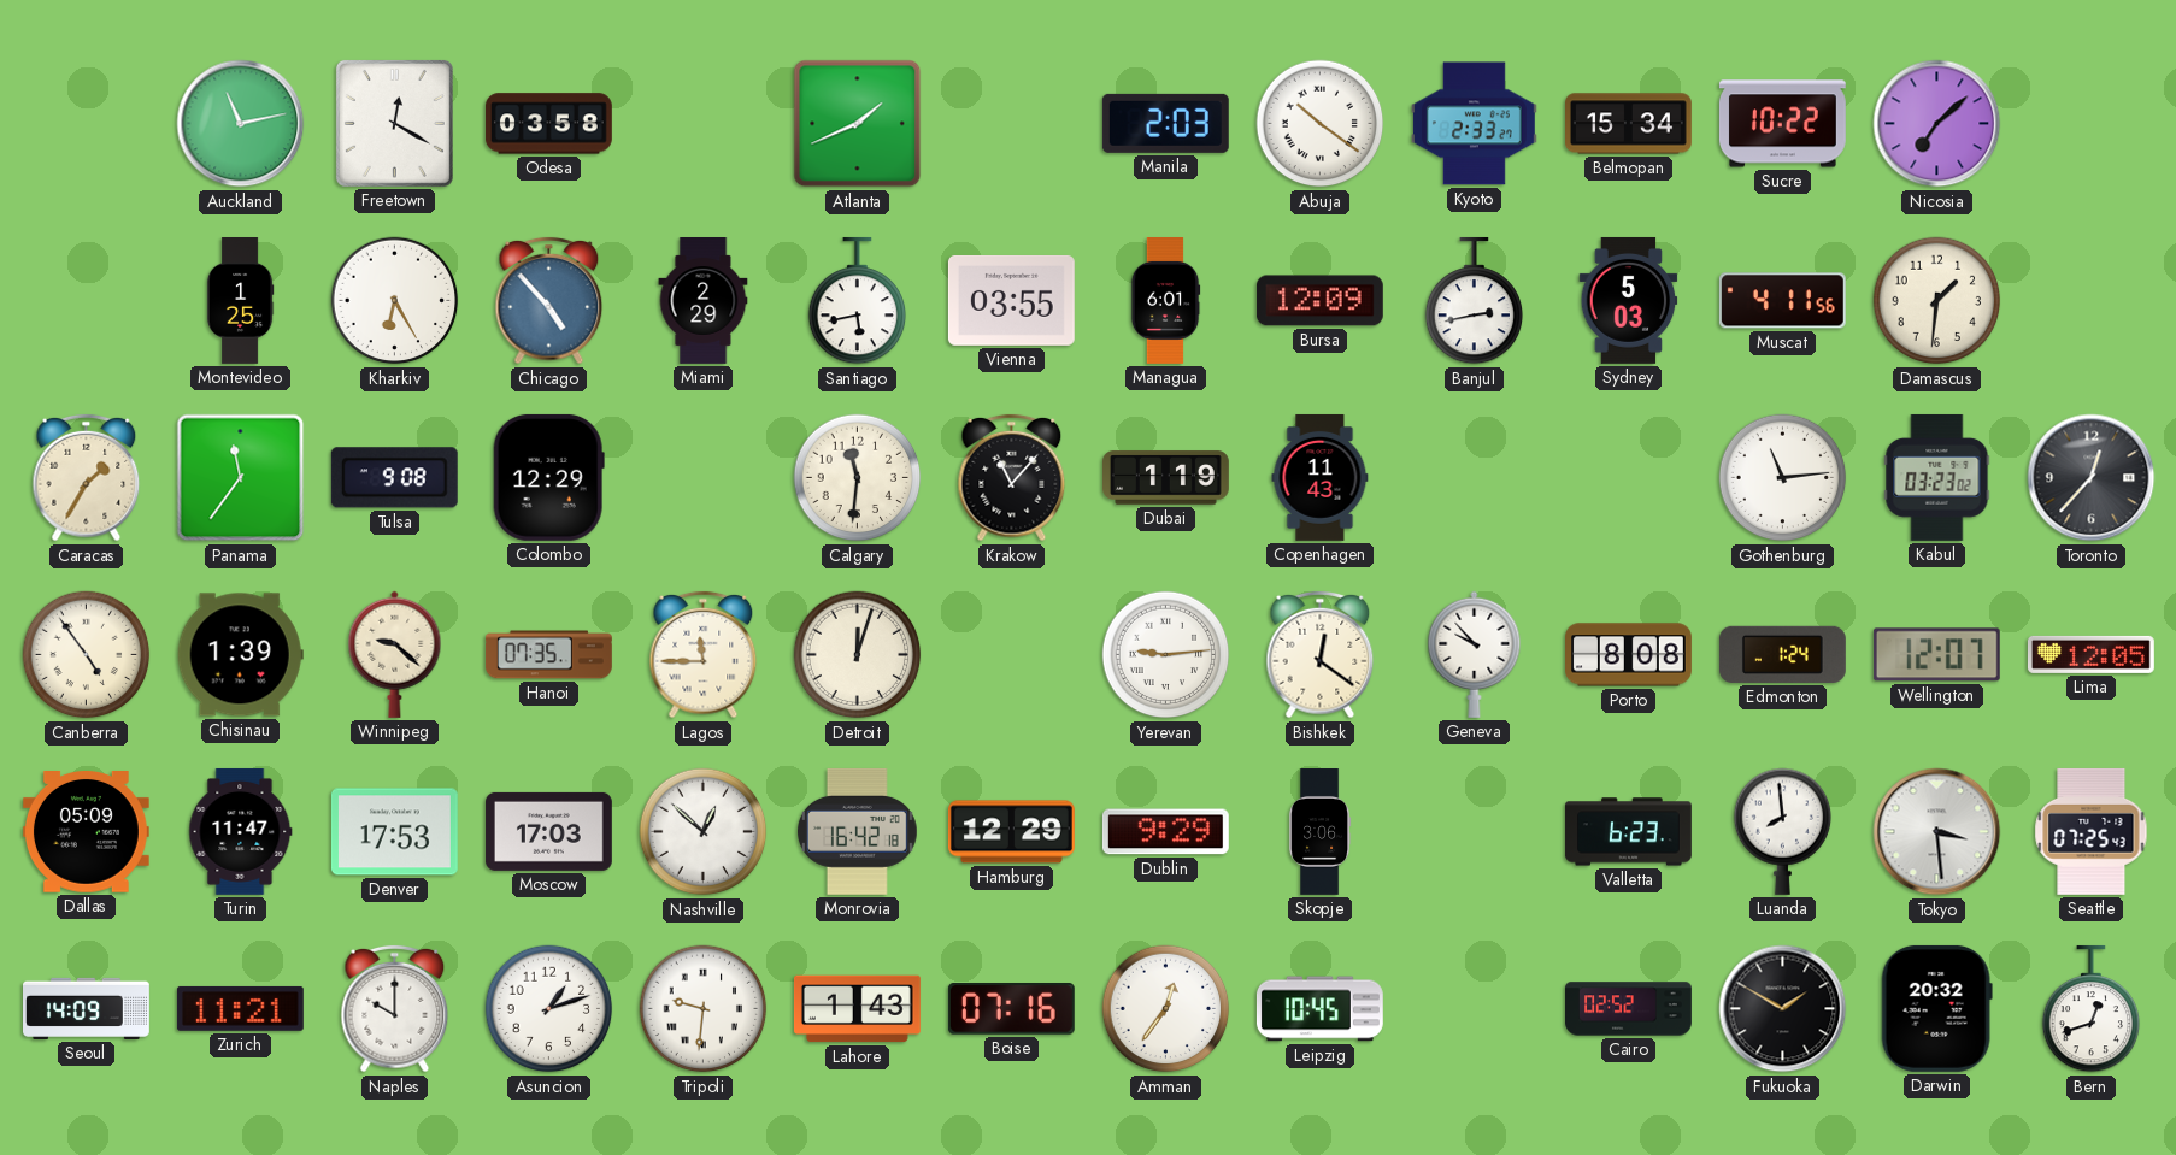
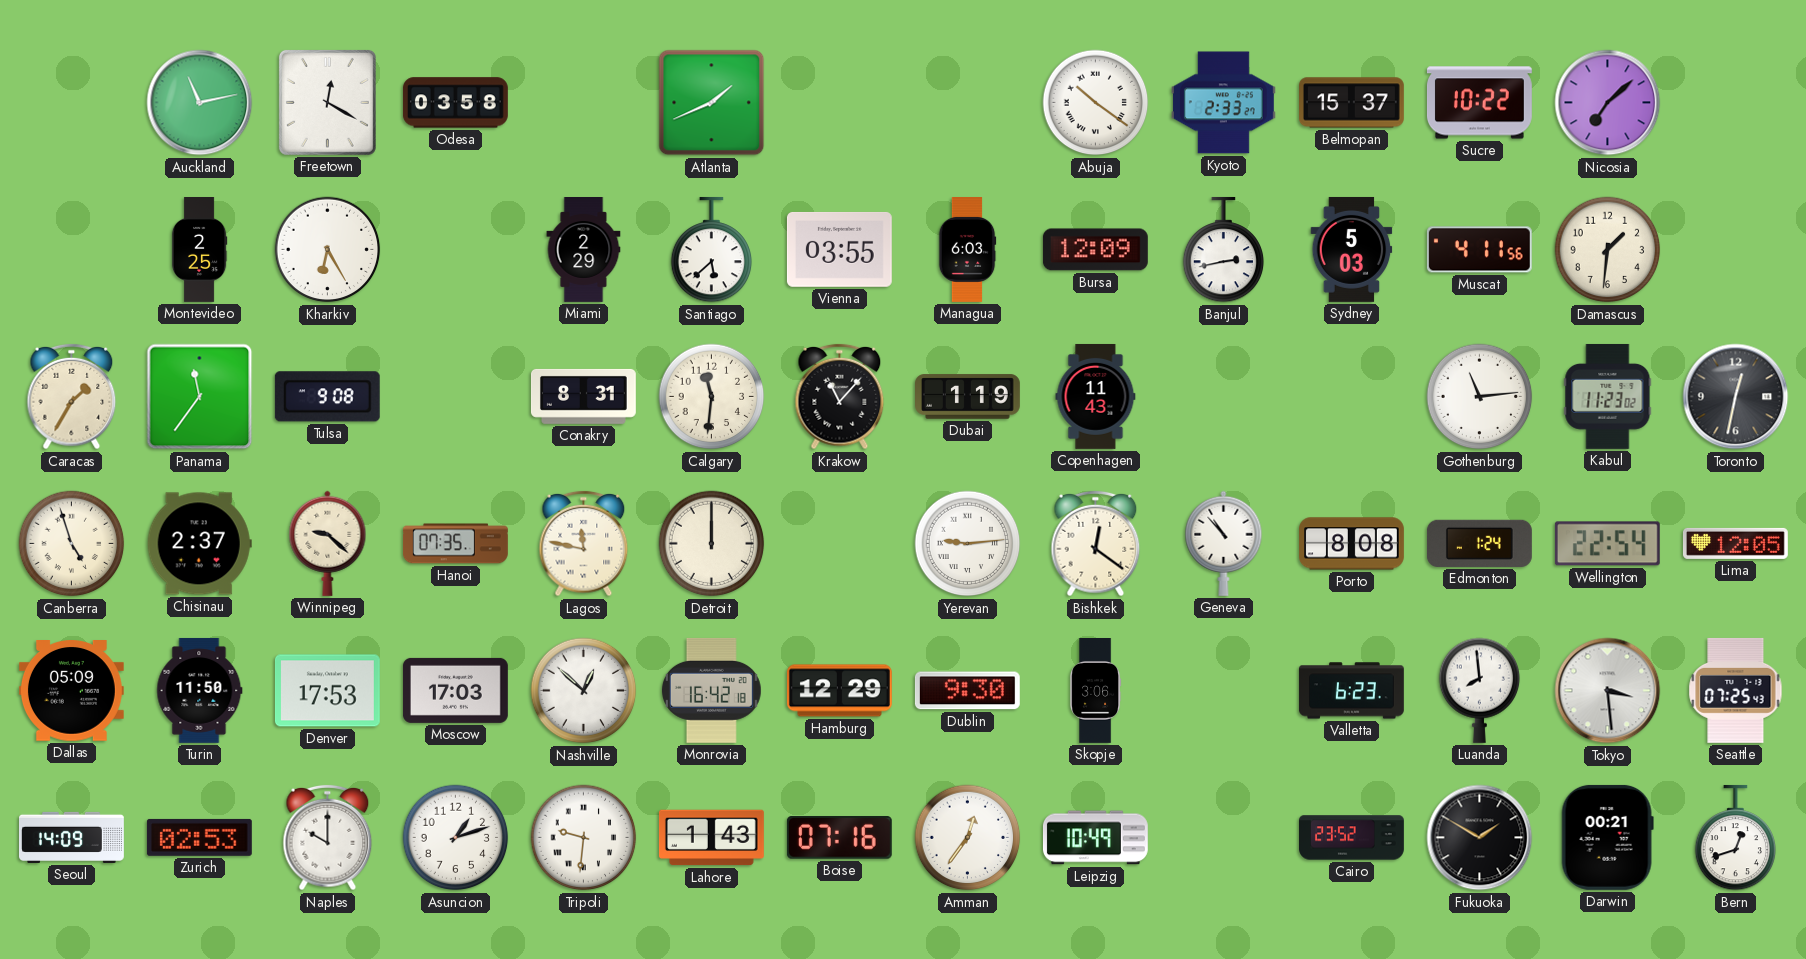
Manila: 2:03 -> none
Belmopan: 15:34 -> 15:37
Montevideo: 1:25 -> 2:25
Chicago: 4:53 -> none
Santiago: 5:43 -> 5:38
Managua: 6:01 -> 6:03
Colombo: 12:29 -> none
Conakry: none -> 8:31
Kabul: 03:23 -> 11:23
Toronto: 12:37 -> 12:32
Canberra: 4:54 -> 4:57
Chisinau: 1:39 -> 2:37
Lagos: 11:45 -> 11:47
Detroit: 12:03 -> 12:00
Geneva: 9:53 -> 10:53
Wellington: 12:07 -> 22:54
Turin: 11:47 -> 11:50
Dublin: 9:29 -> 9:30
Zurich: 11:21 -> 02:53
Leipzig: 10:45 -> 10:49
Cairo: 02:52 -> 23:52
Darwin: 20:32 -> 00:21
